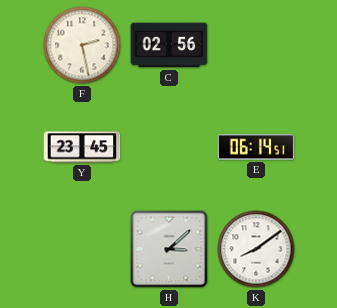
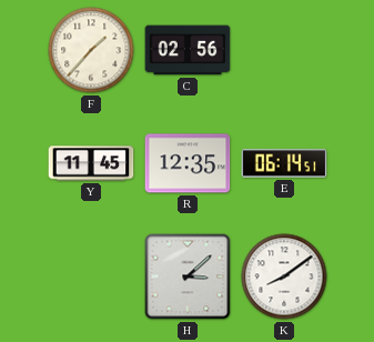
F: 2:28 -> 1:37
Y: 23:45 -> 11:45
R: none -> 12:35
